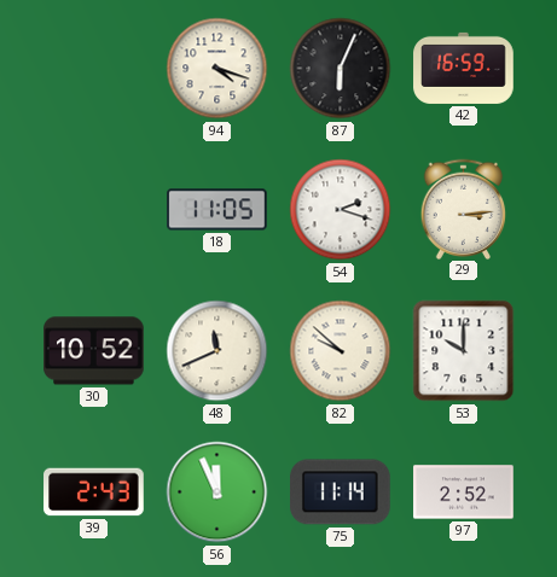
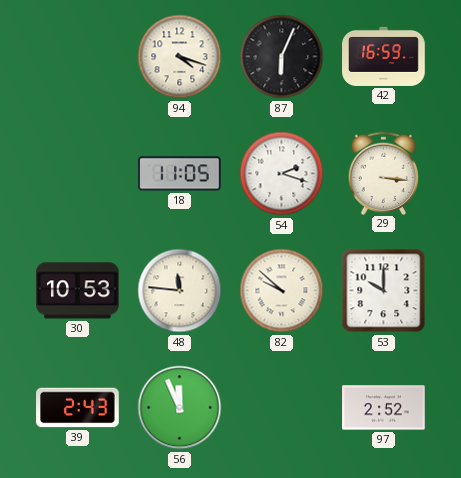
29: 3:14 -> 3:16
30: 10:52 -> 10:53
48: 11:41 -> 11:46
75: 11:14 -> none
